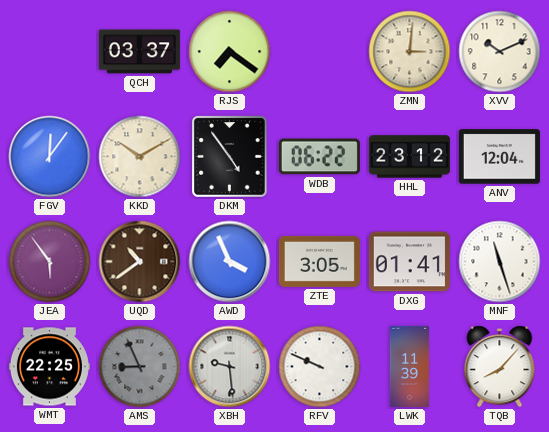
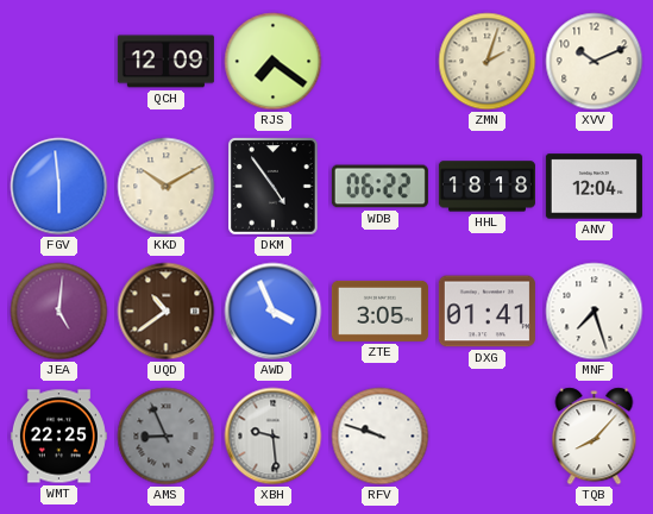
QCH: 03:37 -> 12:09
ZMN: 3:01 -> 2:03
FGV: 12:06 -> 5:59
HHL: 23:12 -> 18:18
JEA: 5:54 -> 5:01
MNF: 11:27 -> 7:27
RFV: 9:49 -> 9:48
LWK: 11:39 -> none
